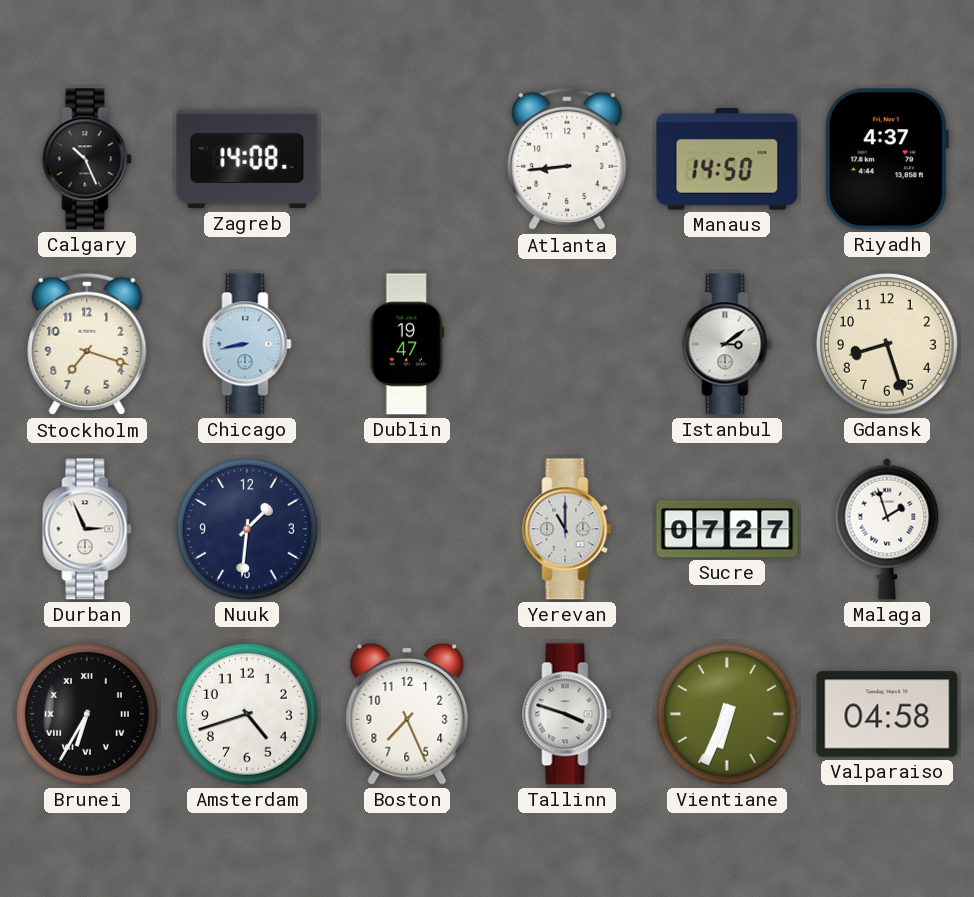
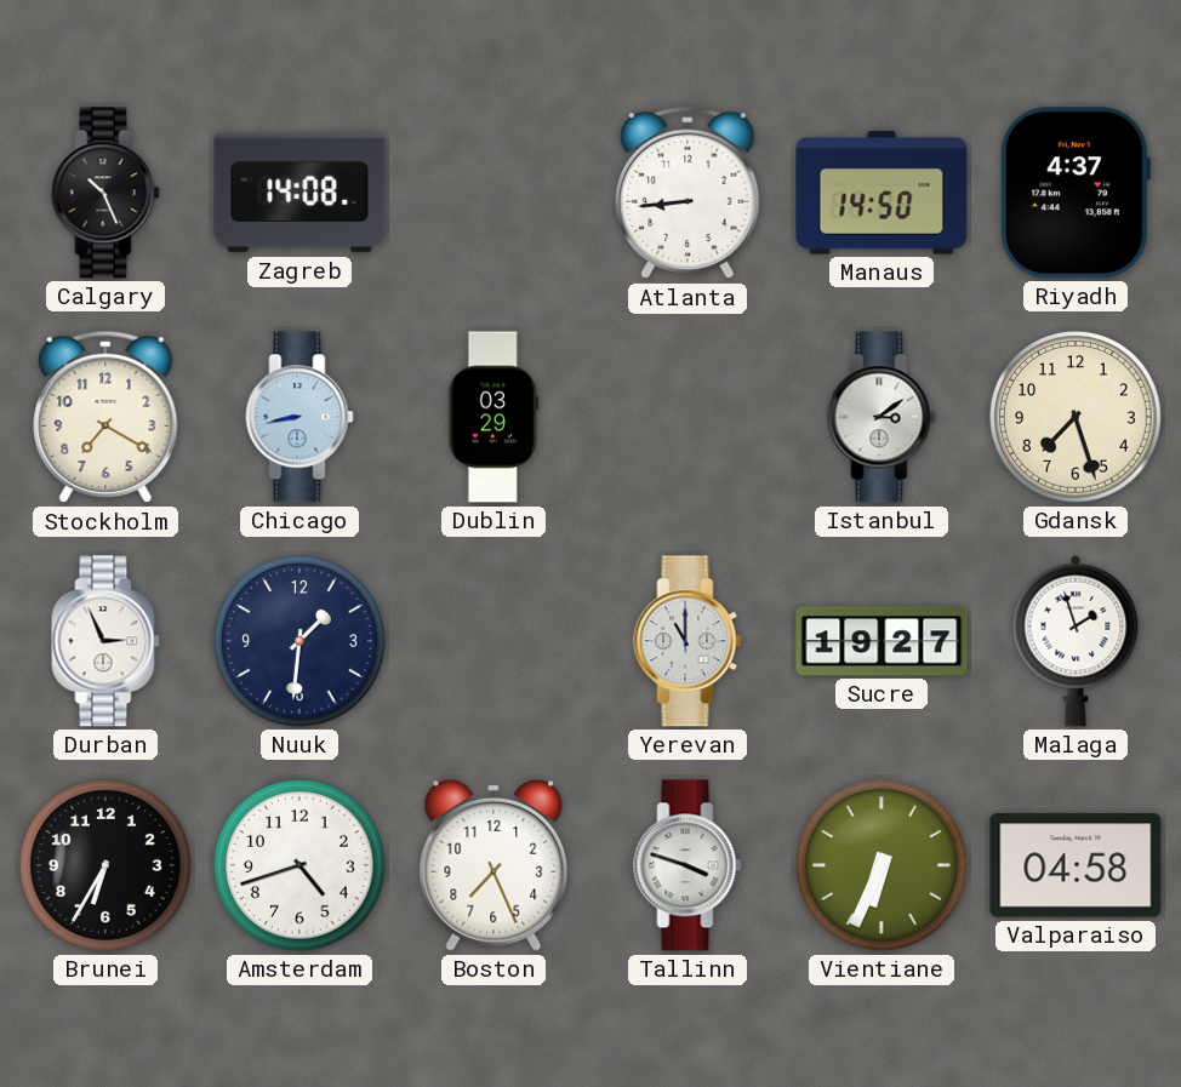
Stockholm: 7:18 -> 7:20
Dublin: 19:47 -> 03:29
Gdansk: 8:27 -> 7:27
Sucre: 07:27 -> 19:27
Brunei numerals: Roman -> Arabic
